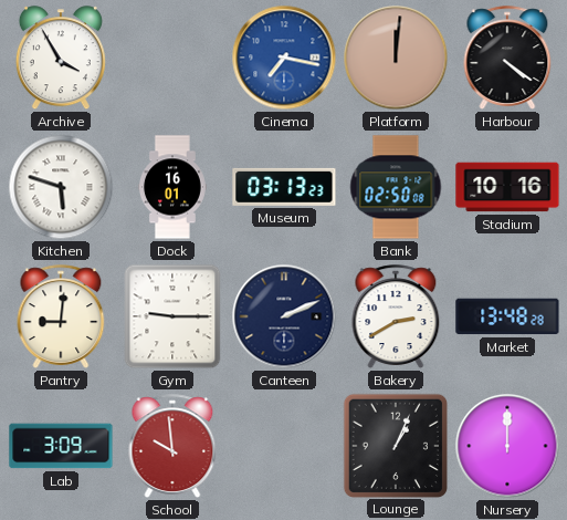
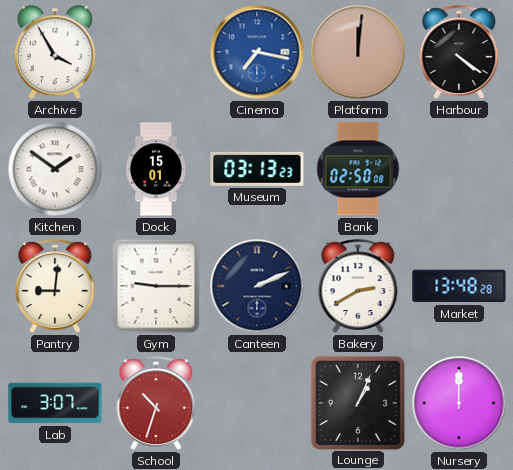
Kitchen: 5:48 -> 1:51
Dock: 16:01 -> 15:01
Stadium: 10:16 -> none
Lab: 3:09 -> 3:07
School: 9:59 -> 10:33
